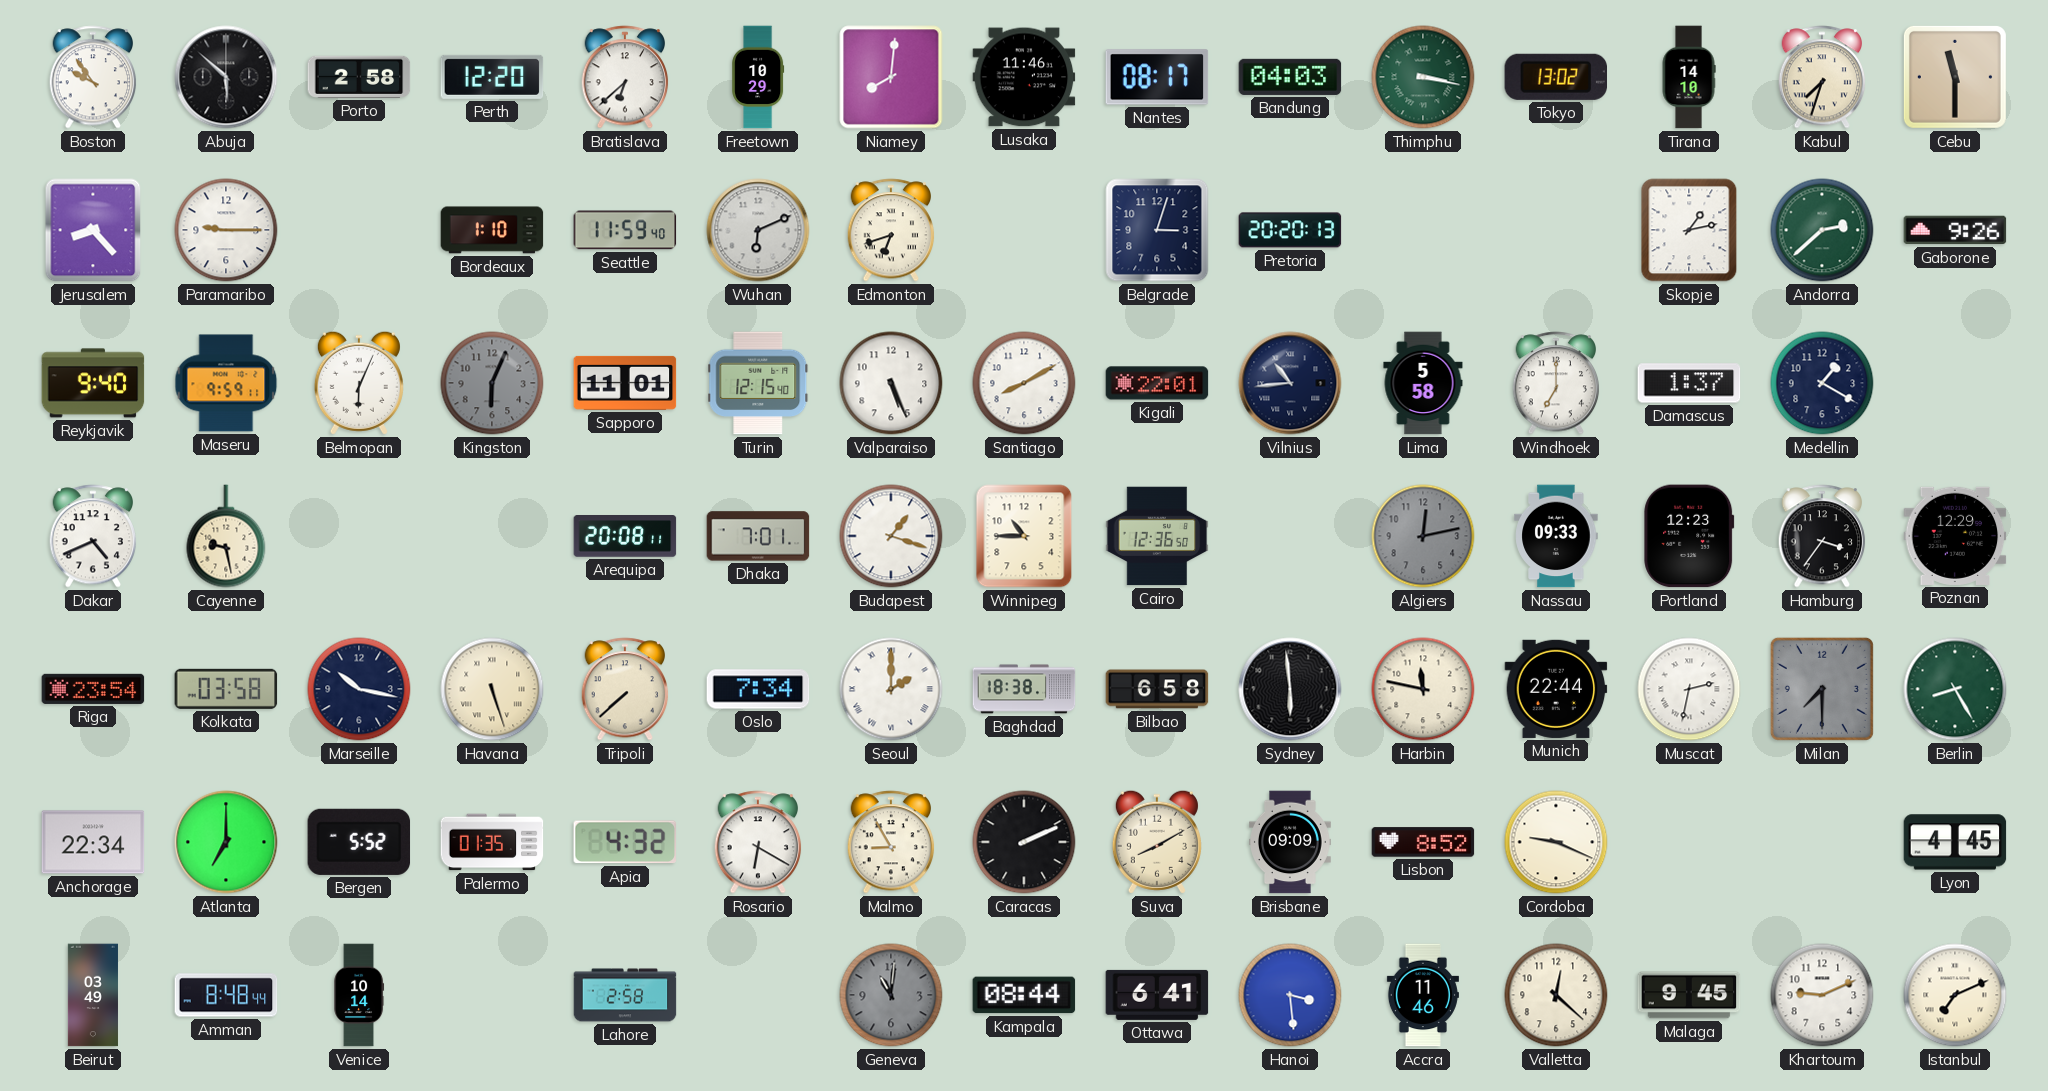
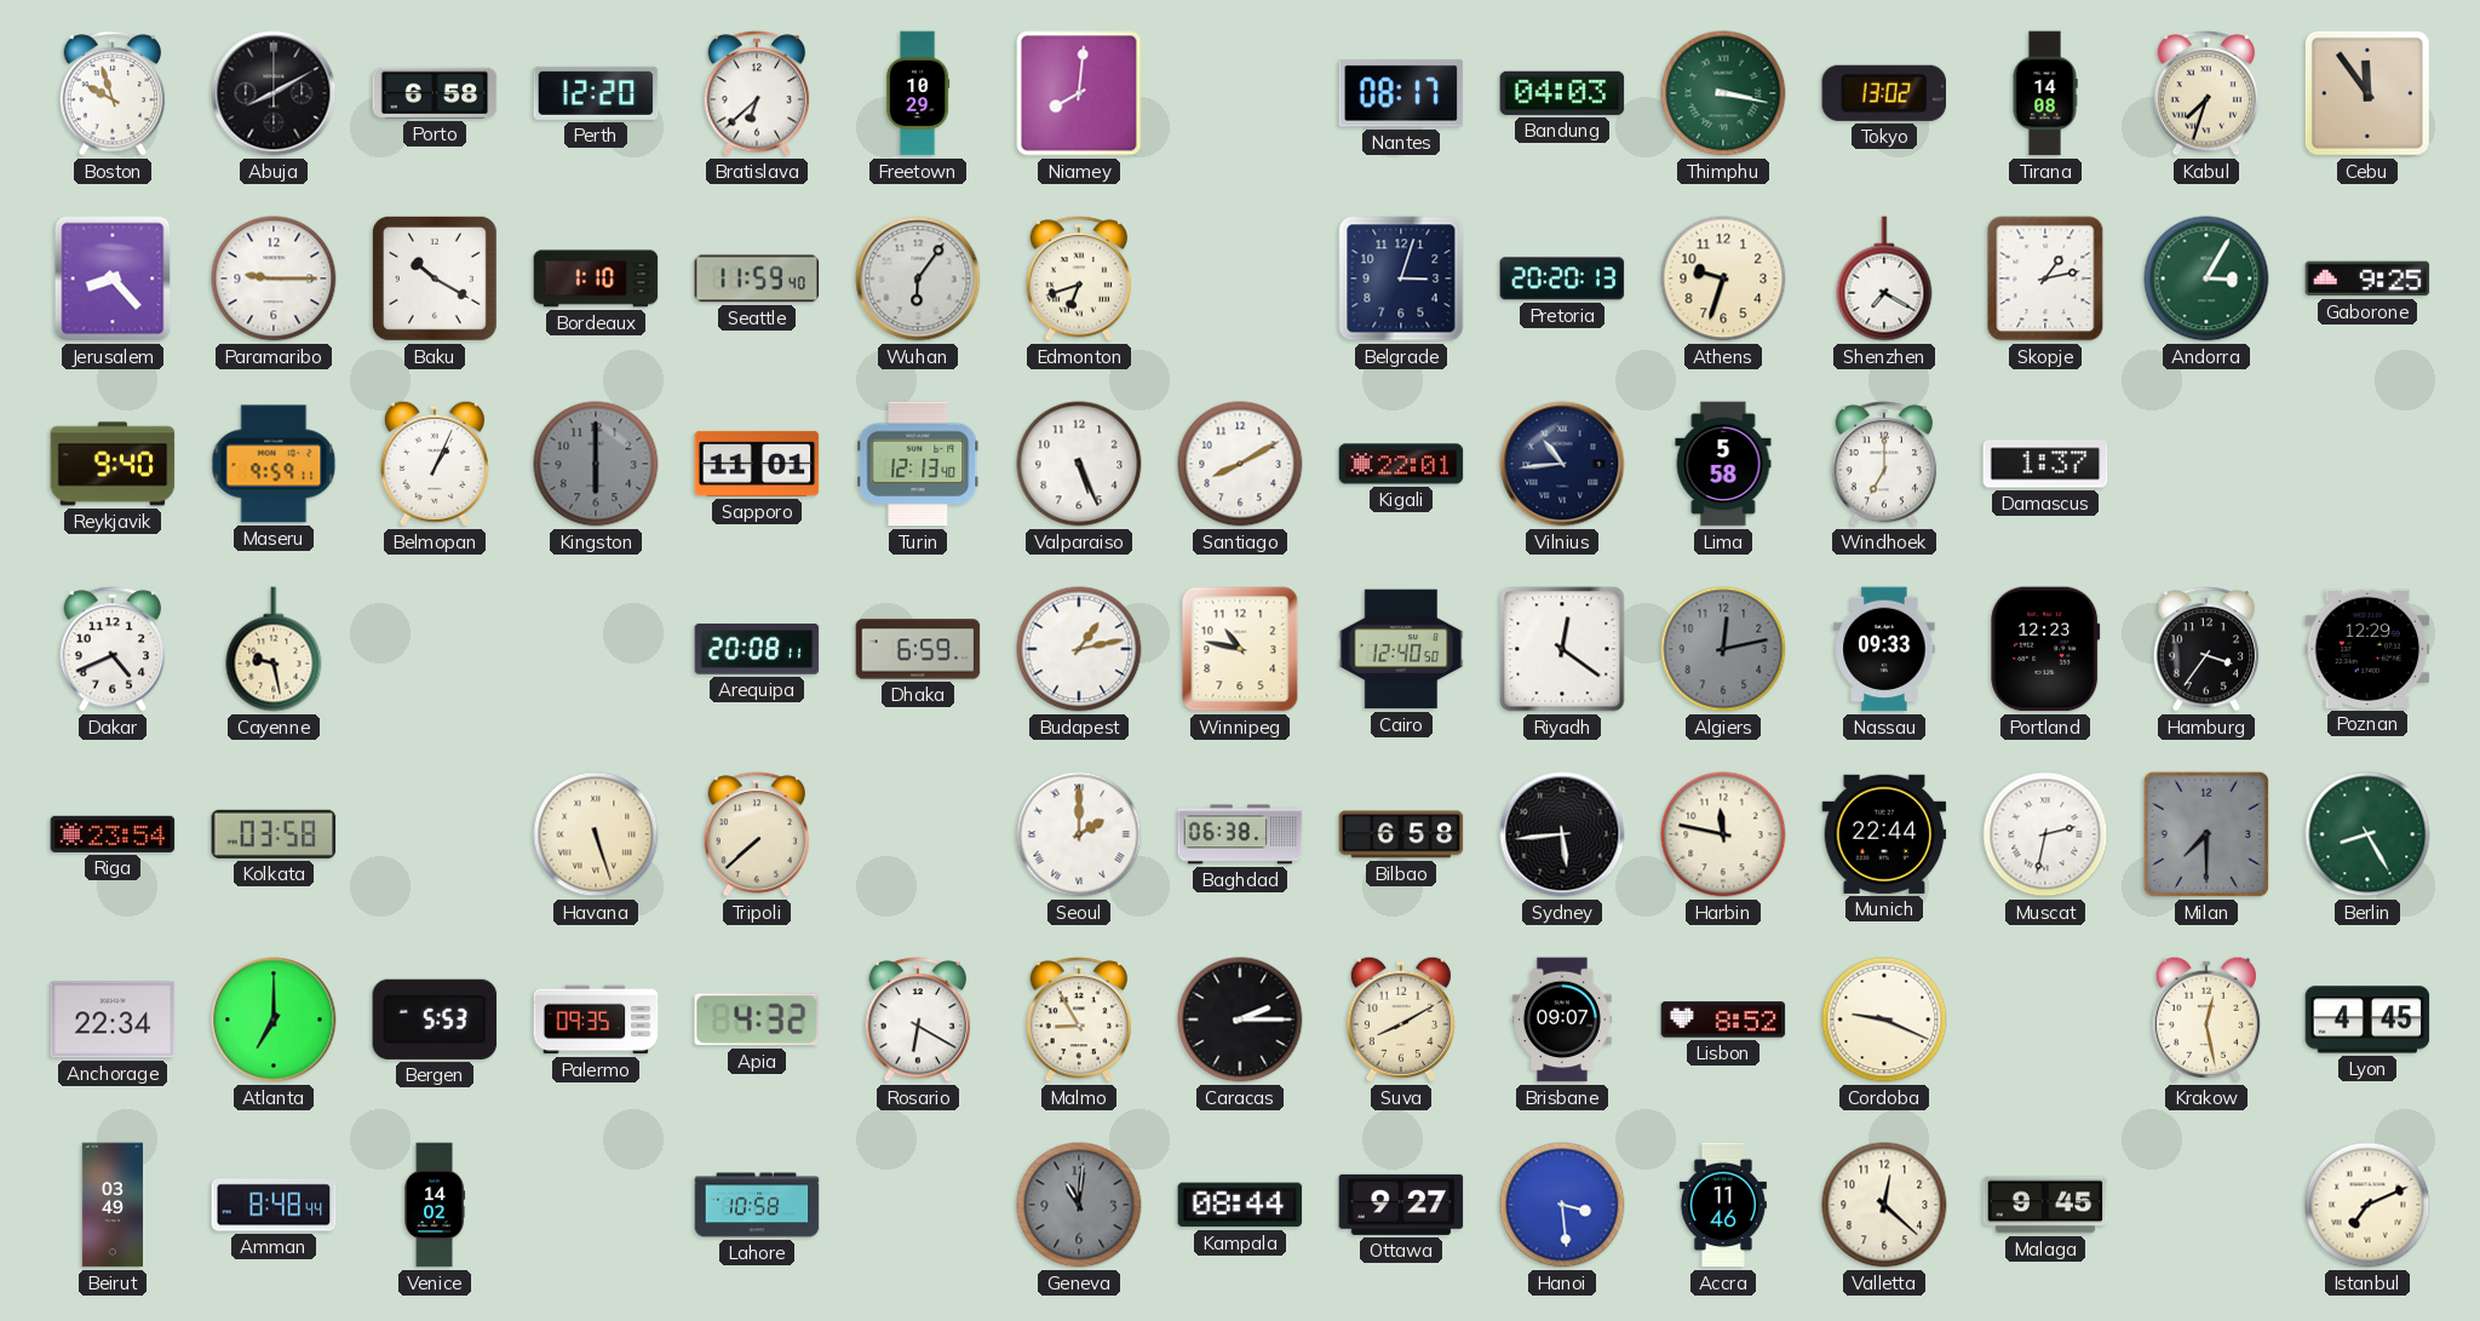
Boston: 9:54 -> 9:57
Abuja: 5:52 -> 8:10
Porto: 2:58 -> 6:58
Lusaka: 11:46 -> none
Tirana: 14:10 -> 14:08
Cebu: 11:30 -> 11:54
Baku: none -> 10:20
Wuhan: 6:11 -> 6:06
Athens: none -> 9:33
Shenzhen: none -> 7:20
Andorra: 2:38 -> 3:05
Gaborone: 9:26 -> 9:25
Belmopan: 6:04 -> 1:04
Kingston: 6:04 -> 6:00
Turin: 12:15 -> 12:13
Medellin: 1:20 -> none
Dhaka: 7:01 -> 6:59
Budapest: 1:18 -> 1:13
Winnipeg: 10:45 -> 10:47
Cairo: 12:36 -> 12:40
Riyadh: none -> 12:21
Marseille: 10:17 -> none
Oslo: 7:34 -> none
Baghdad: 18:38 -> 06:38
Sydney: 5:59 -> 5:44
Bergen: 5:52 -> 5:53
Palermo: 01:35 -> 09:35
Caracas: 2:11 -> 2:15
Brisbane: 09:09 -> 09:07
Krakow: none -> 12:28
Venice: 10:14 -> 14:02
Lahore: 2:58 -> 10:58
Ottawa: 6:41 -> 9:27
Khartoum: 9:11 -> none
